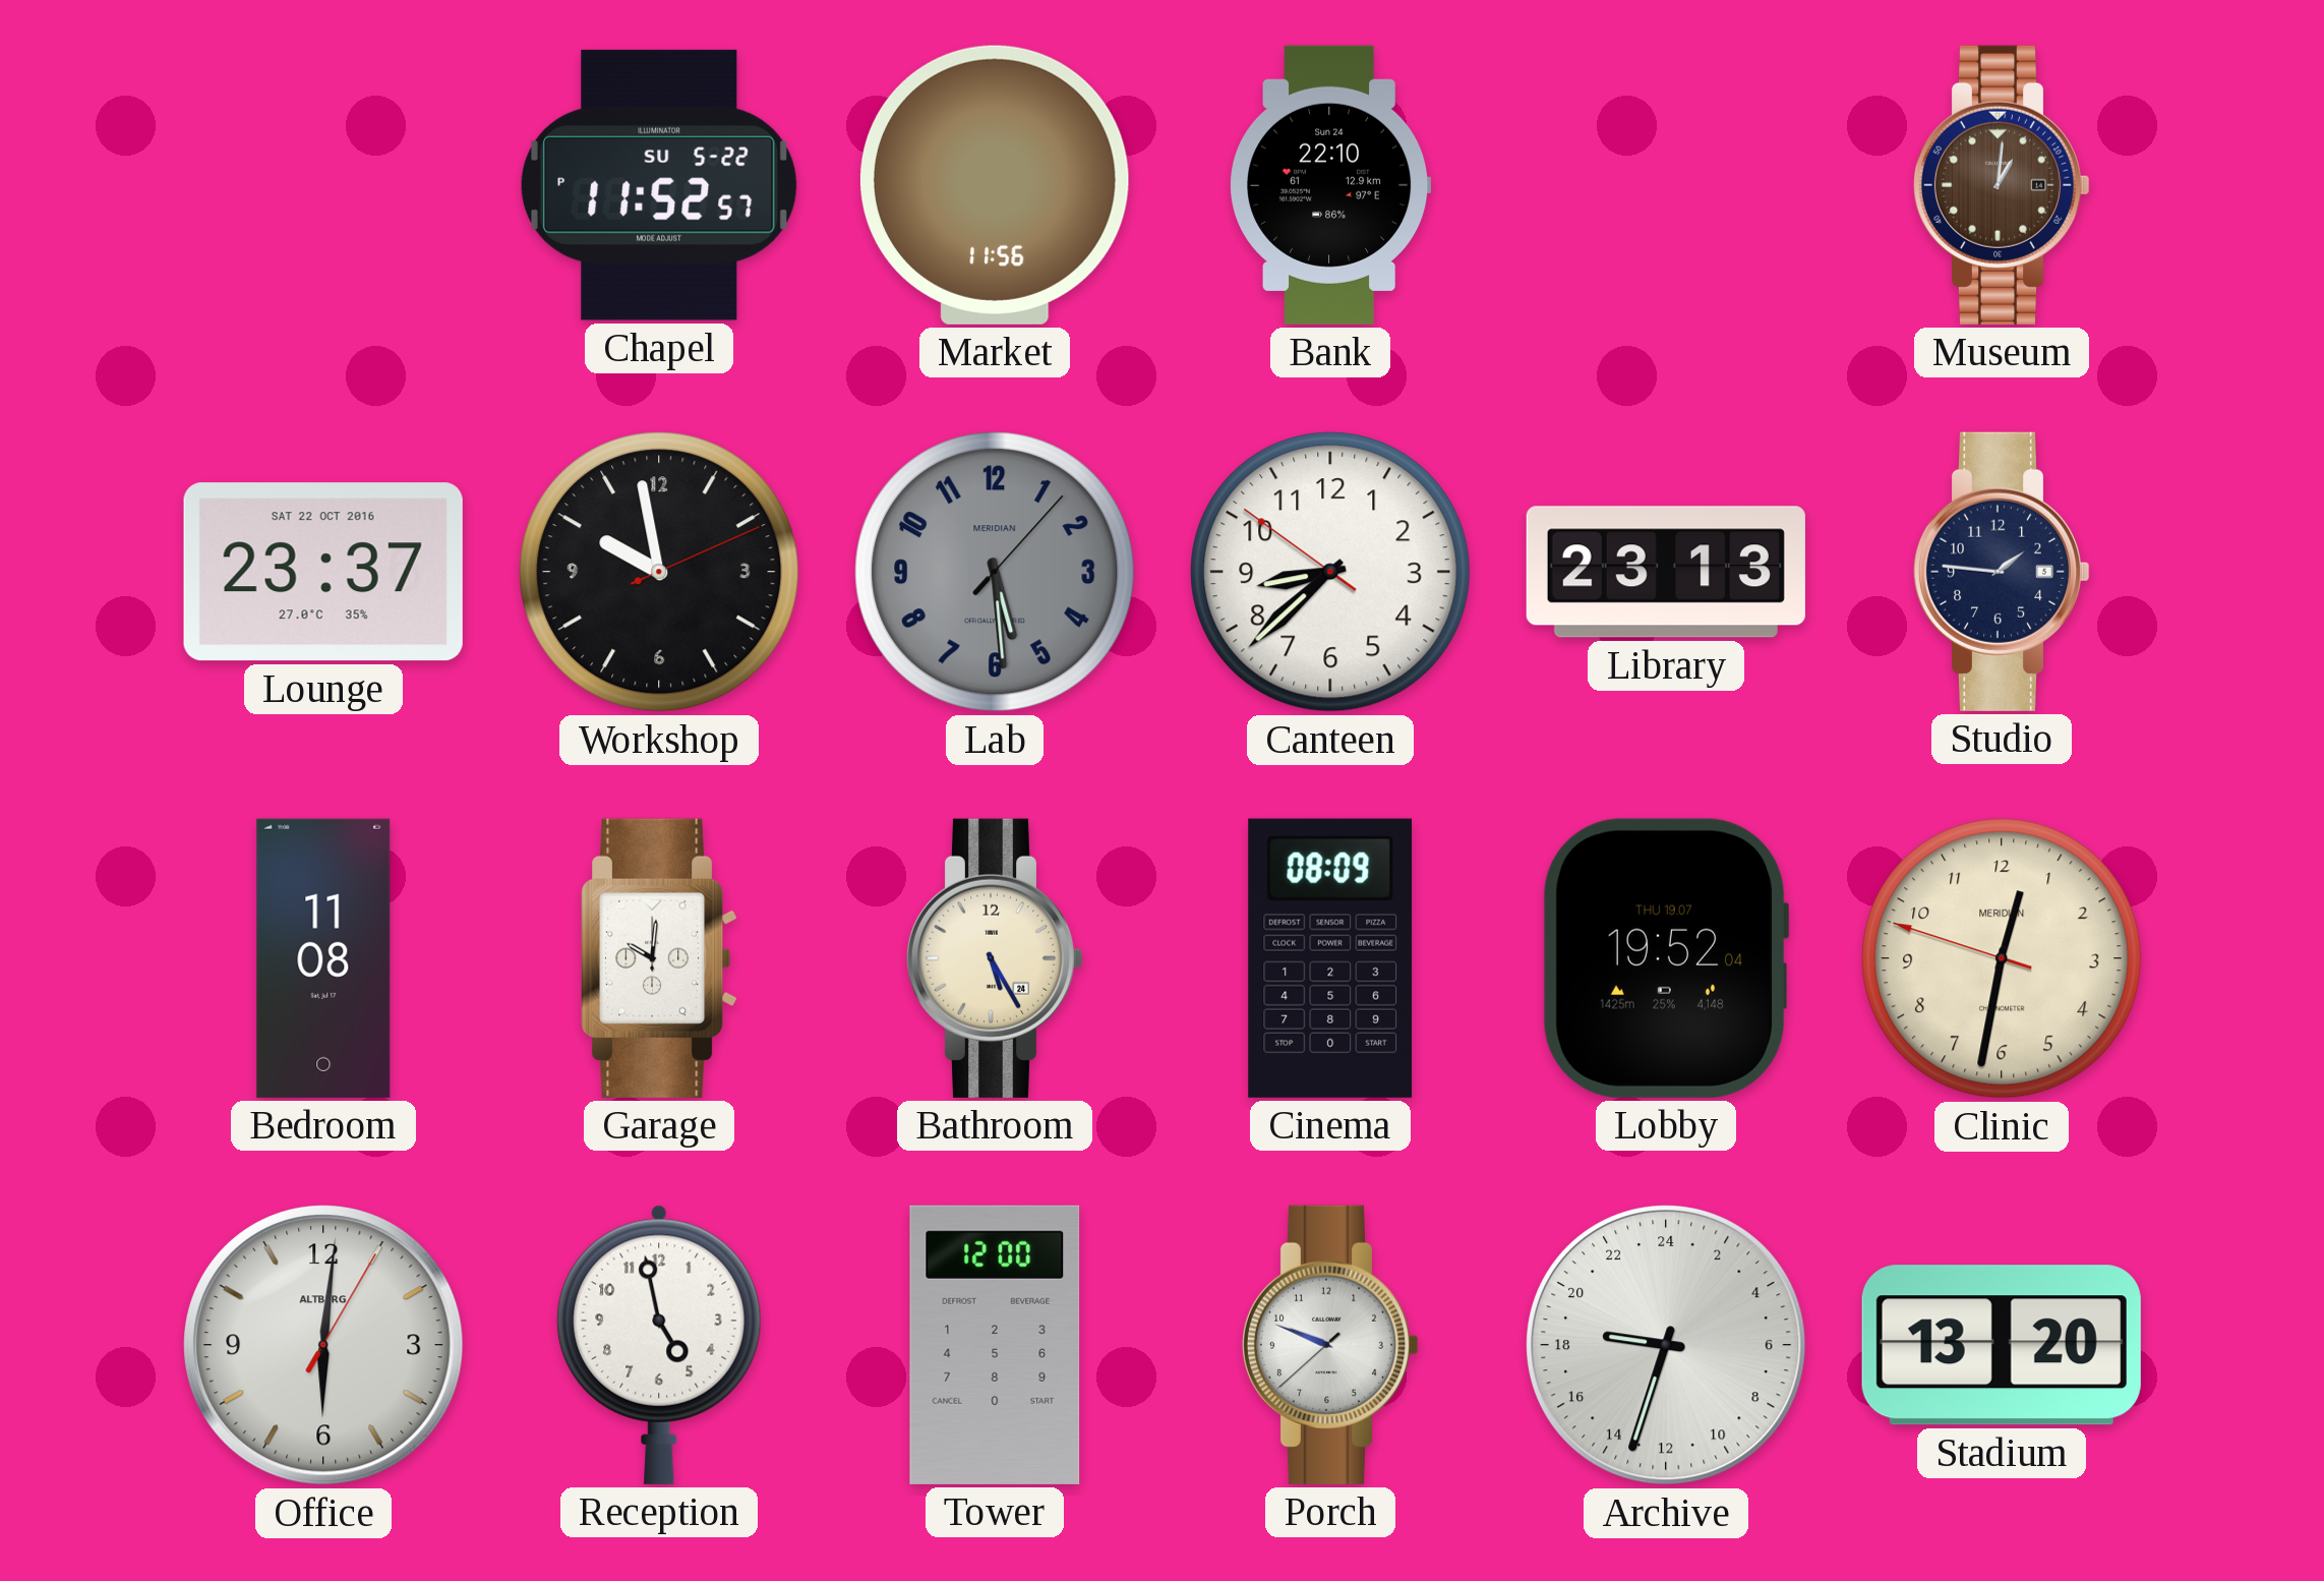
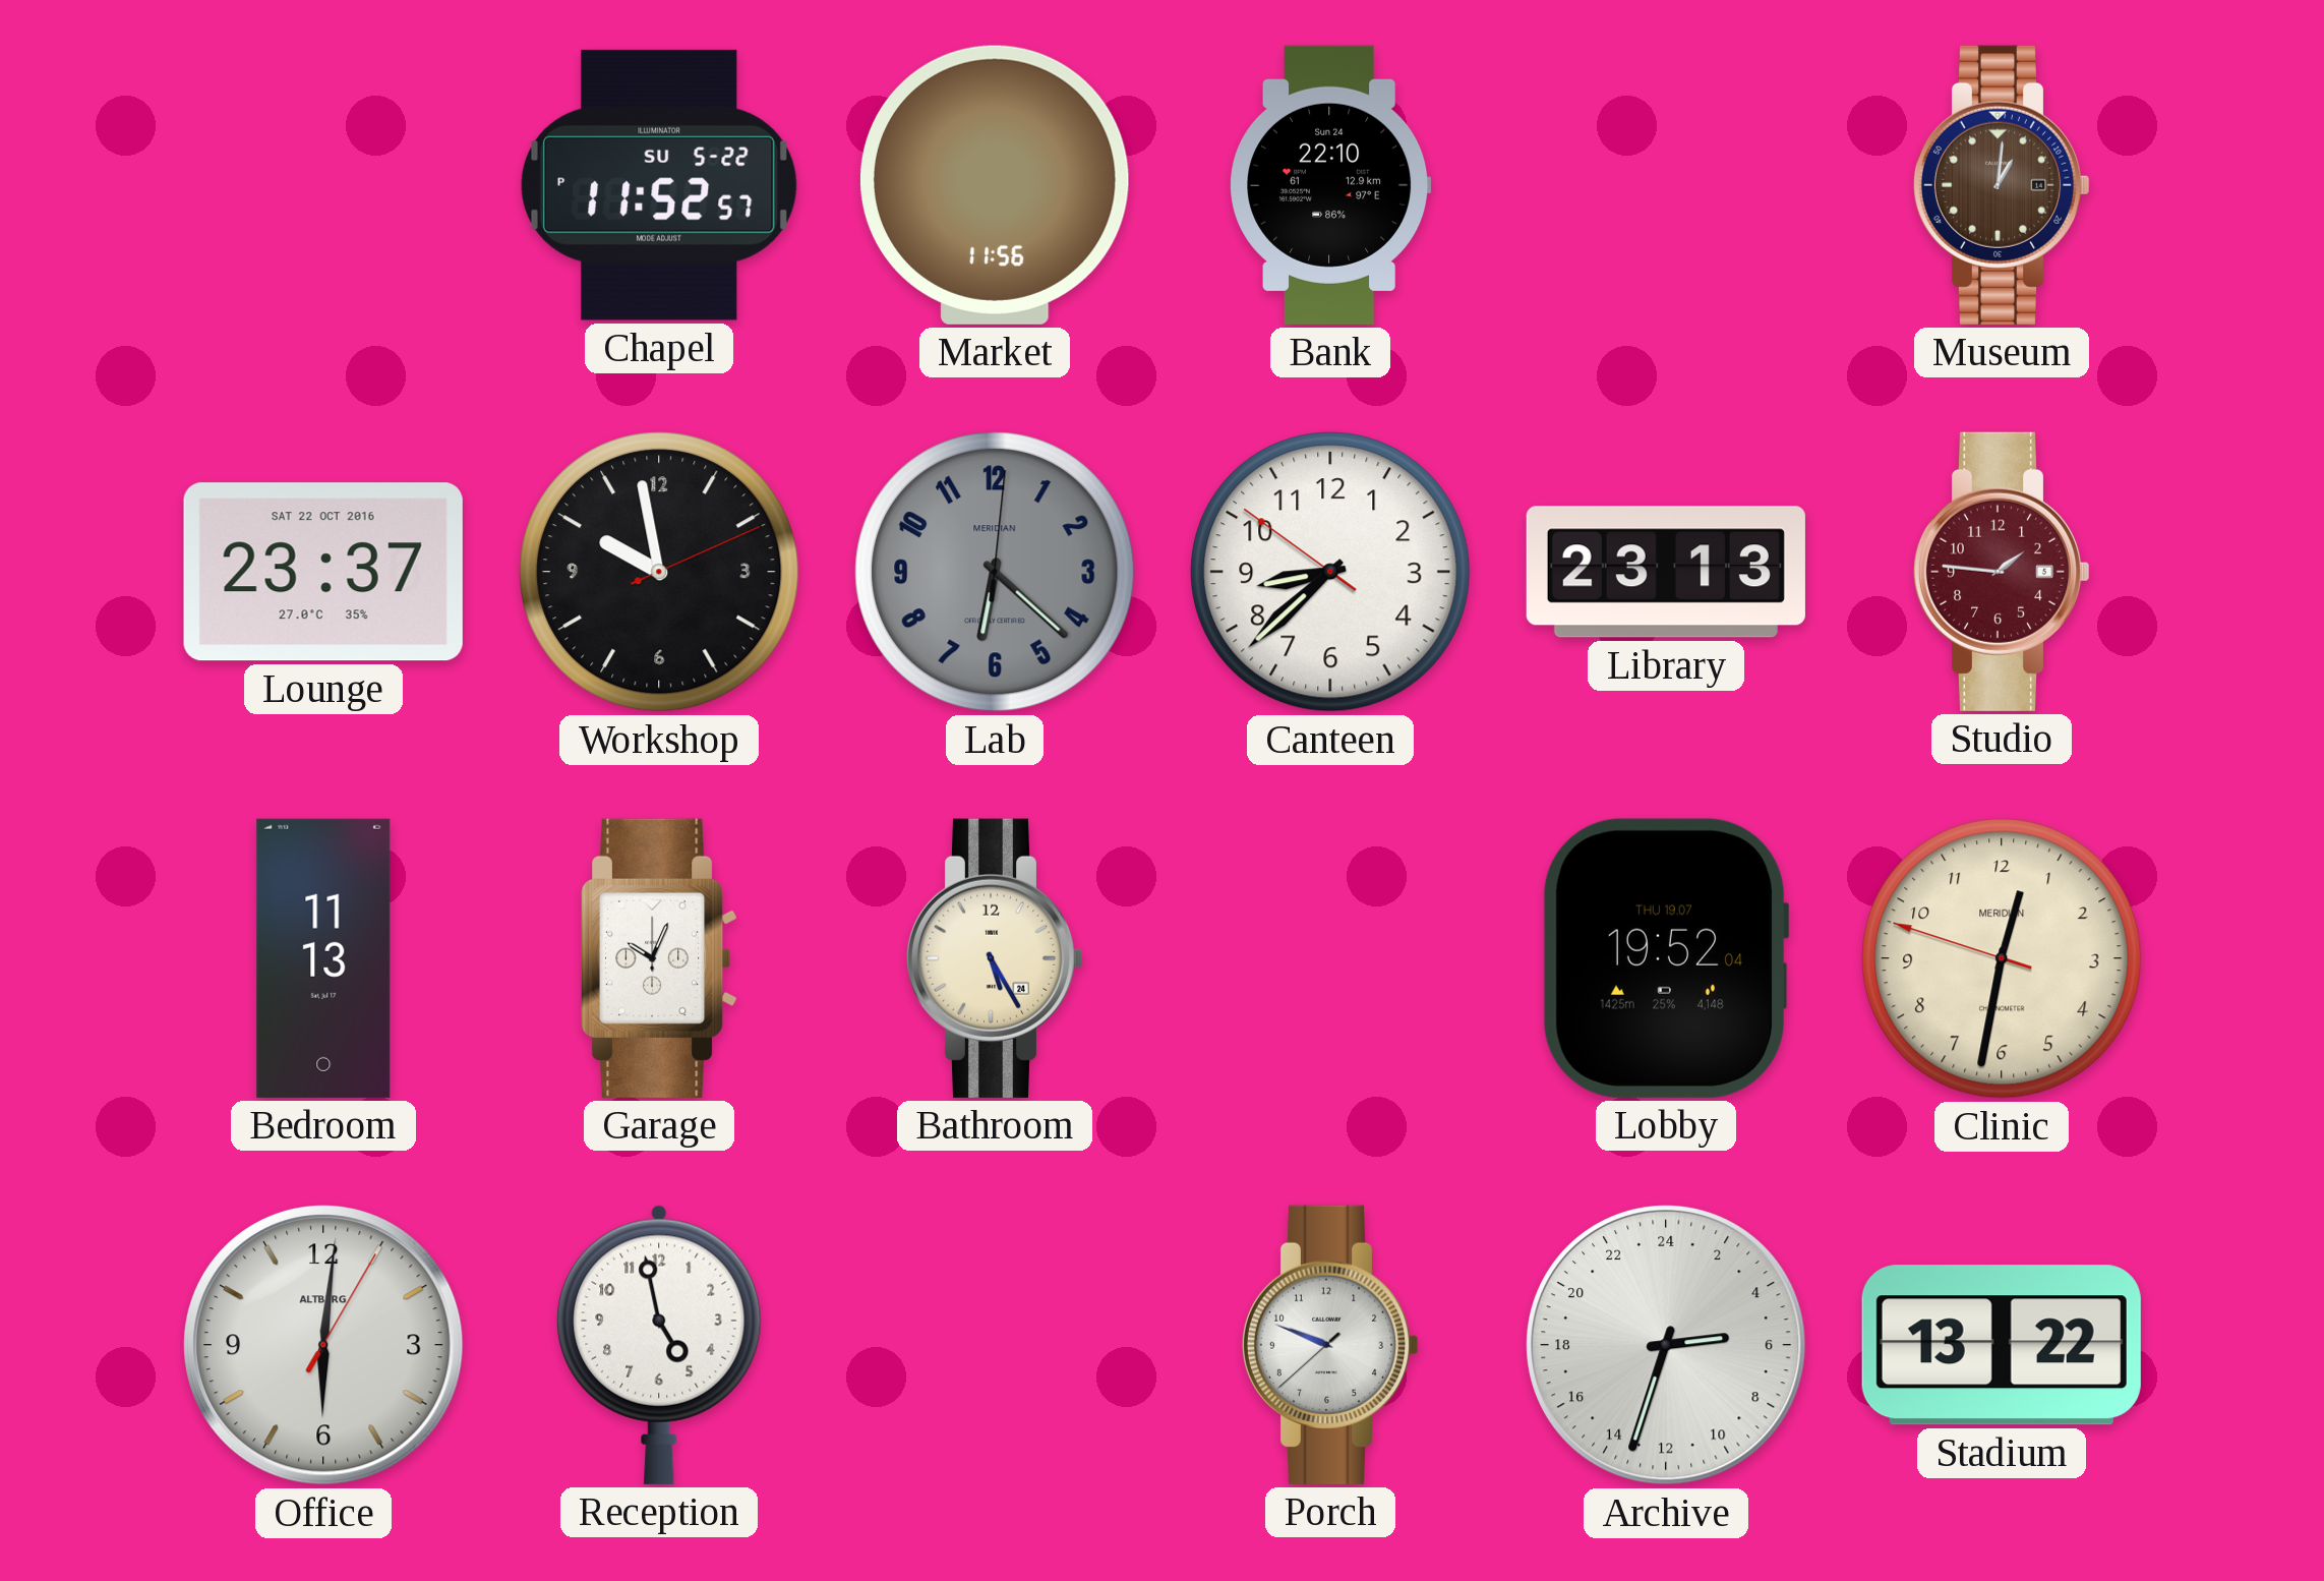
Lab: 5:29 -> 6:22
Studio dial: navy -> burgundy
Bedroom: 11:08 -> 11:13
Garage: 10:01 -> 10:04
Cinema: 08:09 -> none
Tower: 12:00 -> none
Archive: 18:33 -> 5:33
Stadium: 13:20 -> 13:22
